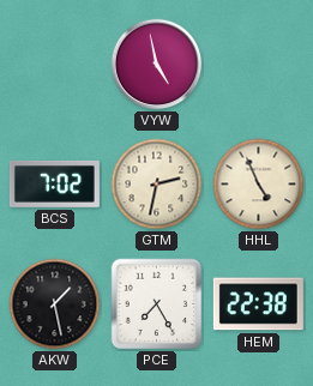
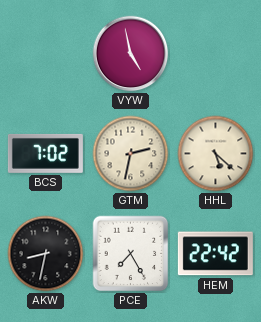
HHL: 4:56 -> 5:22
AKW: 1:28 -> 8:32
HEM: 22:38 -> 22:42
